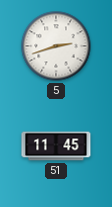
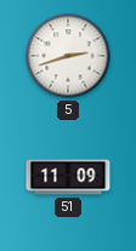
51: 11:45 -> 11:09
